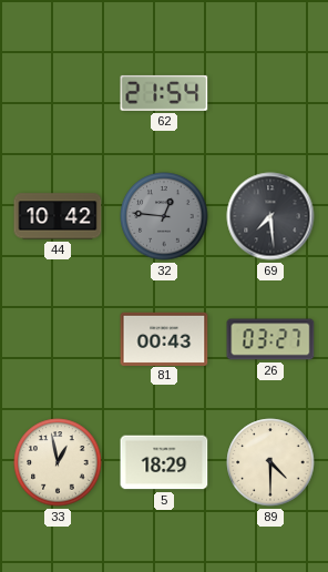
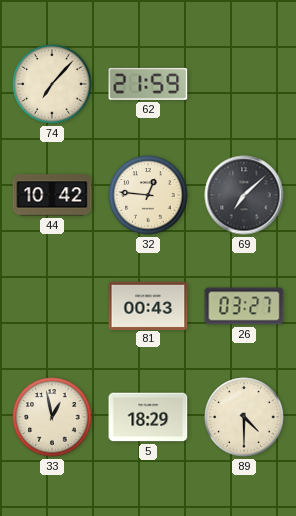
74: none -> 7:07
62: 21:54 -> 21:59
32 dial: grey -> cream
69: 7:29 -> 7:08
